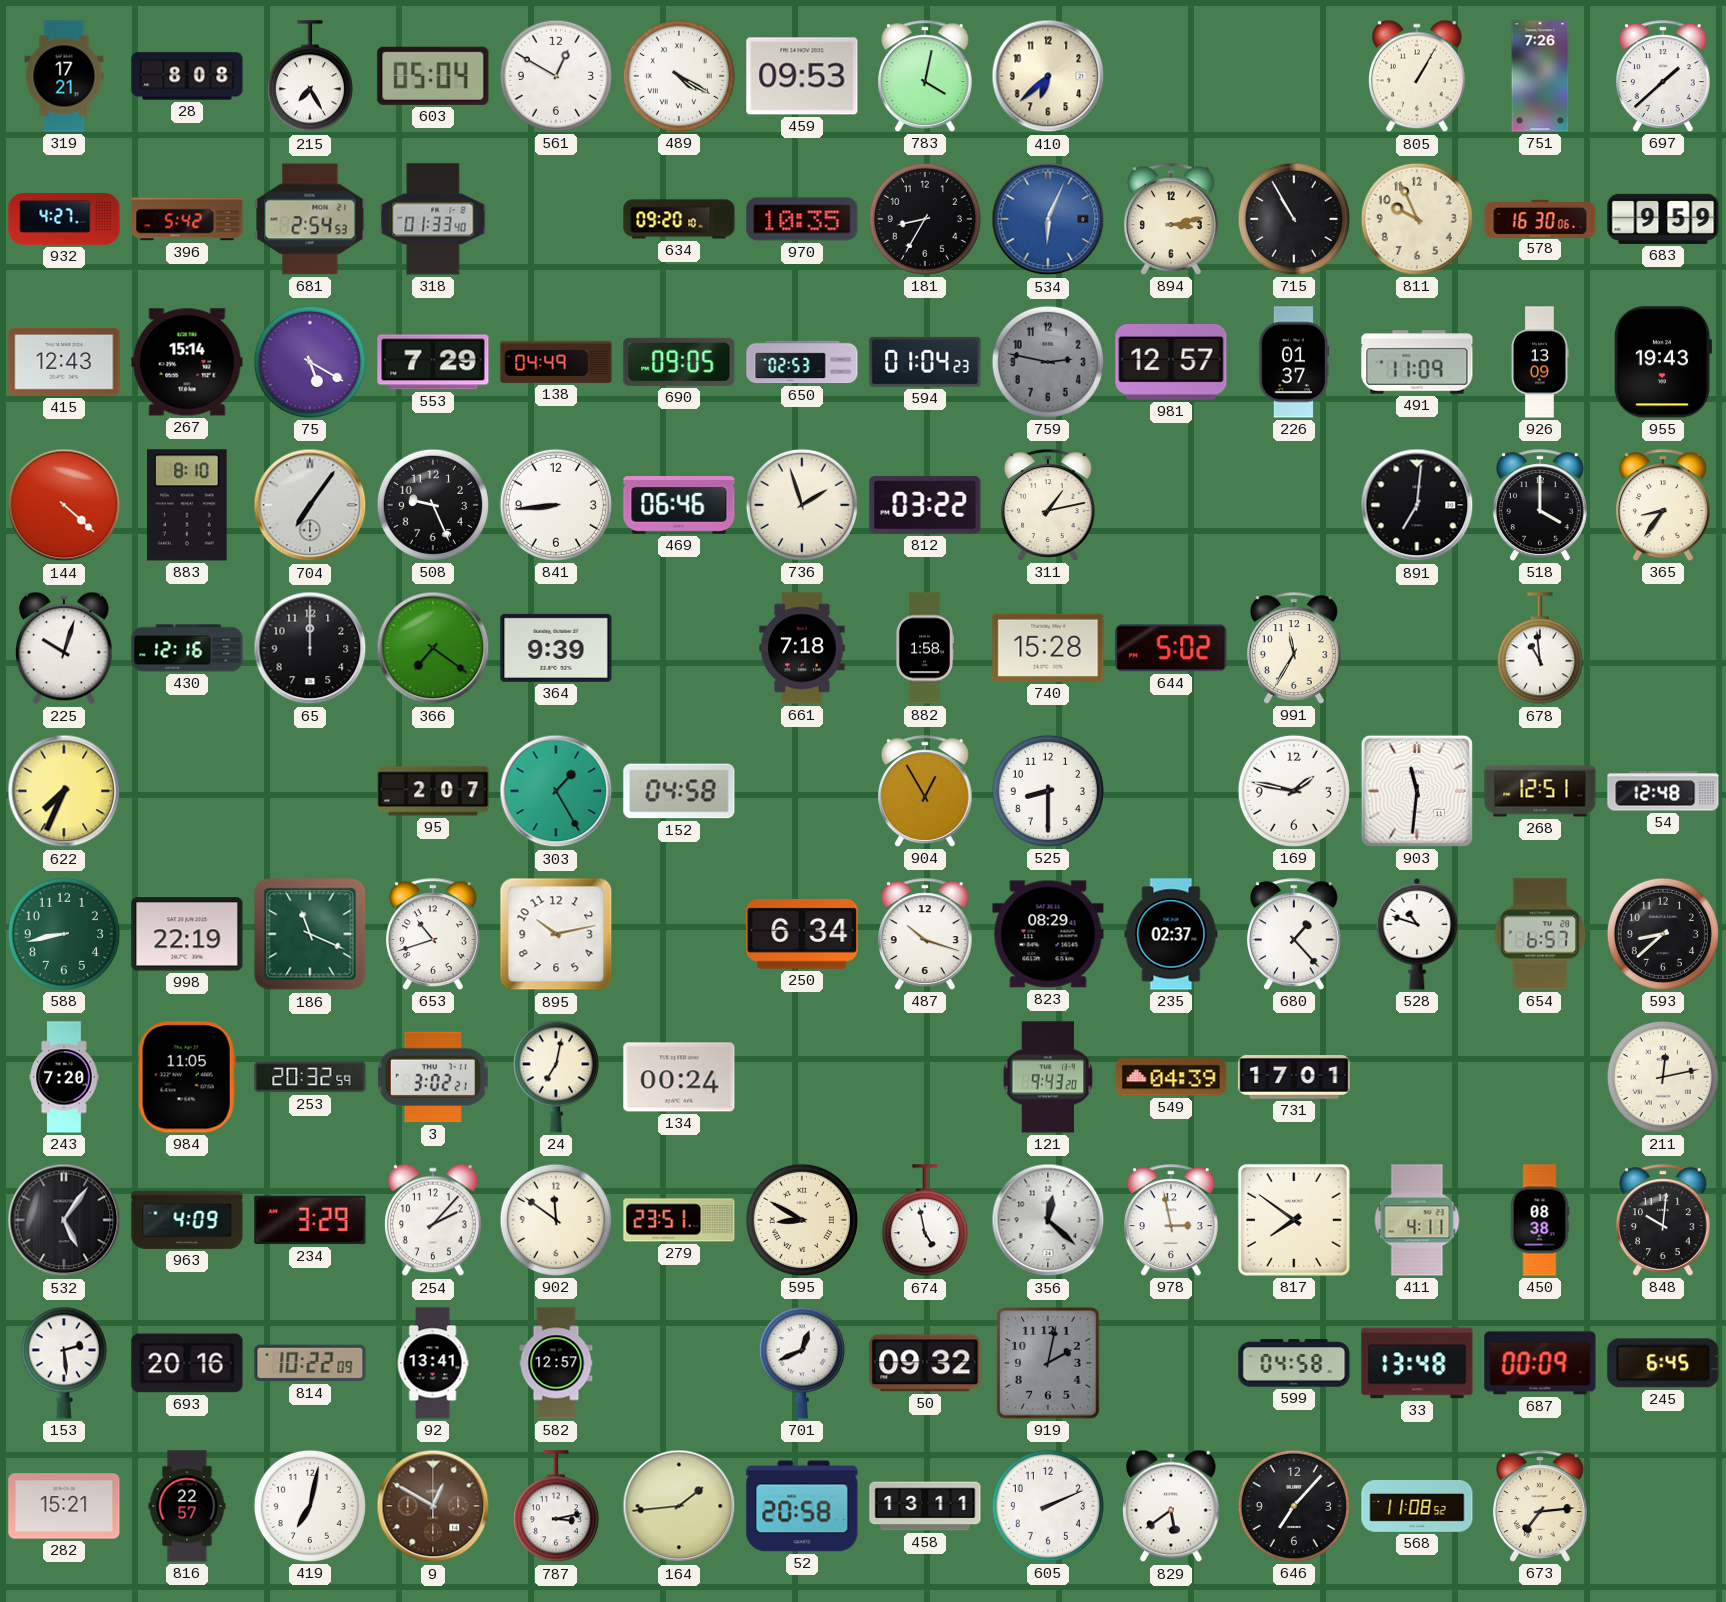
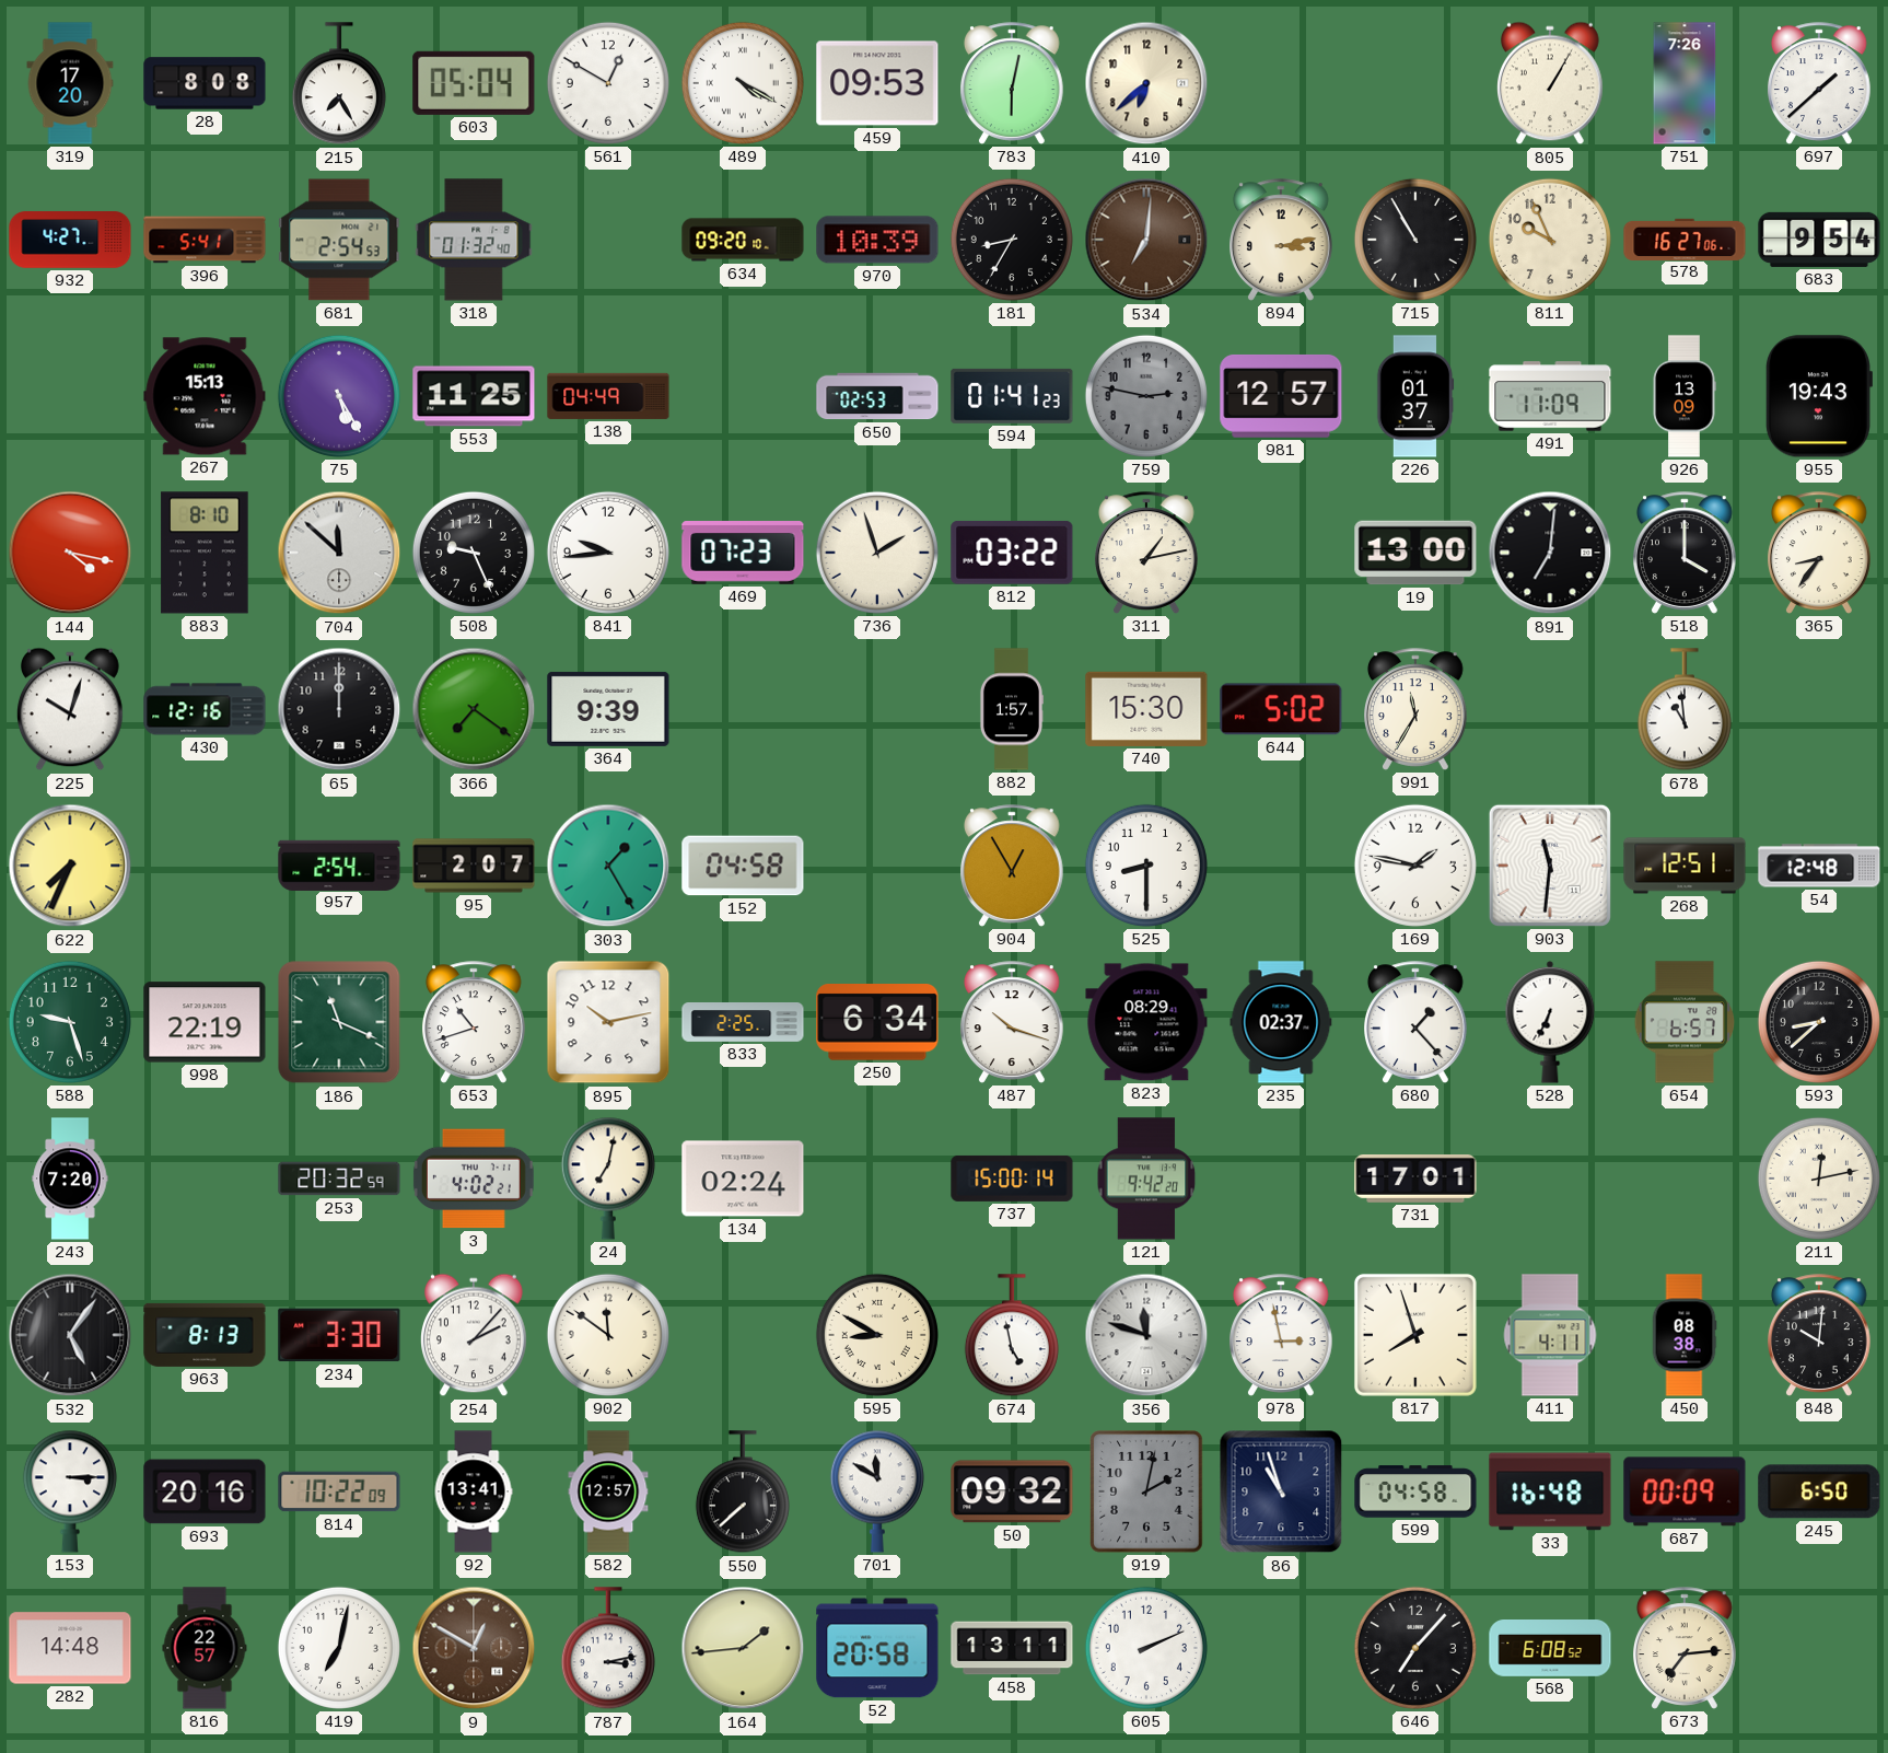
319: 17:21 -> 17:20
783: 4:02 -> 6:02
396: 5:42 -> 5:41
318: 01:33 -> 01:32
970: 10:35 -> 10:39
534: 6:04 -> 7:01
534 dial: blue -> brown
578: 16:30 -> 16:27
683: 9:59 -> 9:54
415: 12:43 -> none
267: 15:14 -> 15:13
75: 5:20 -> 5:25
553: 7:29 -> 11:25
690: 09:05 -> none
594: 01:04 -> 01:41
144: 4:22 -> 4:17
704: 7:06 -> 11:52
841: 8:44 -> 9:44
469: 06:46 -> 07:23
19: none -> 13:00
661: 7:18 -> none
882: 1:58 -> 1:57
740: 15:28 -> 15:30
957: none -> 2:54
588: 8:43 -> 9:27
833: none -> 2:25
528: 10:48 -> 6:34
984: 11:05 -> none
3: 3:02 -> 4:02
134: 00:24 -> 02:24
737: none -> 15:00
121: 9:43 -> 9:42
549: 04:39 -> none
963: 4:09 -> 8:13
234: 3:29 -> 3:30
279: 23:51 -> none
356: 12:22 -> 11:48
817: 7:51 -> 7:57
153: 2:29 -> 3:15
550: none -> 7:38
701: 12:41 -> 11:50
86: none -> 10:57
33: 13:48 -> 16:48
245: 6:45 -> 6:50
282: 15:21 -> 14:48
829: 5:39 -> none
568: 11:08 -> 6:08
